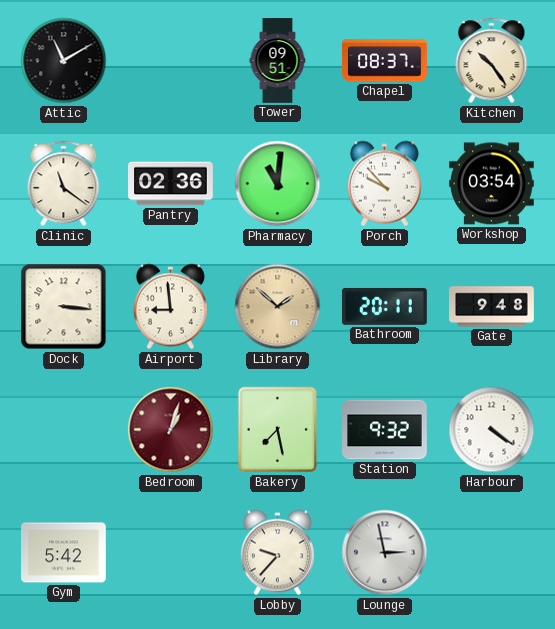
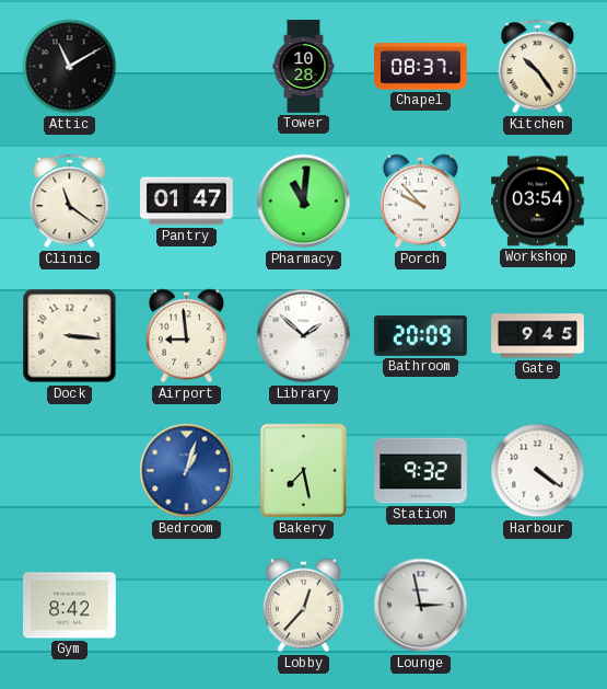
Tower: 09:51 -> 10:28
Pantry: 02:36 -> 01:47
Library dial: champagne -> white
Bathroom: 20:11 -> 20:09
Gate: 9:48 -> 9:45
Bedroom dial: burgundy -> blue
Gym: 5:42 -> 8:42
Lobby: 9:37 -> 12:37
